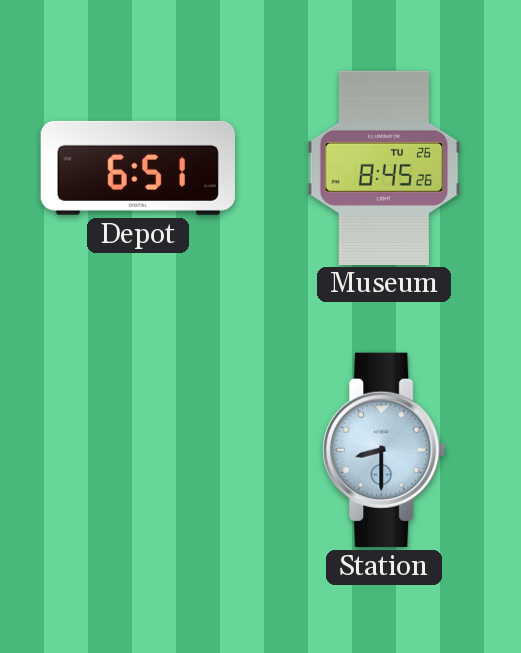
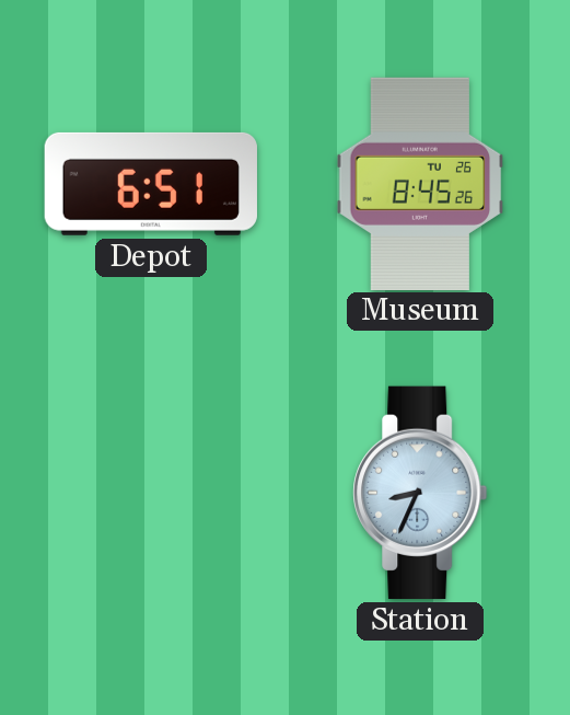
Station: 8:30 -> 8:34
